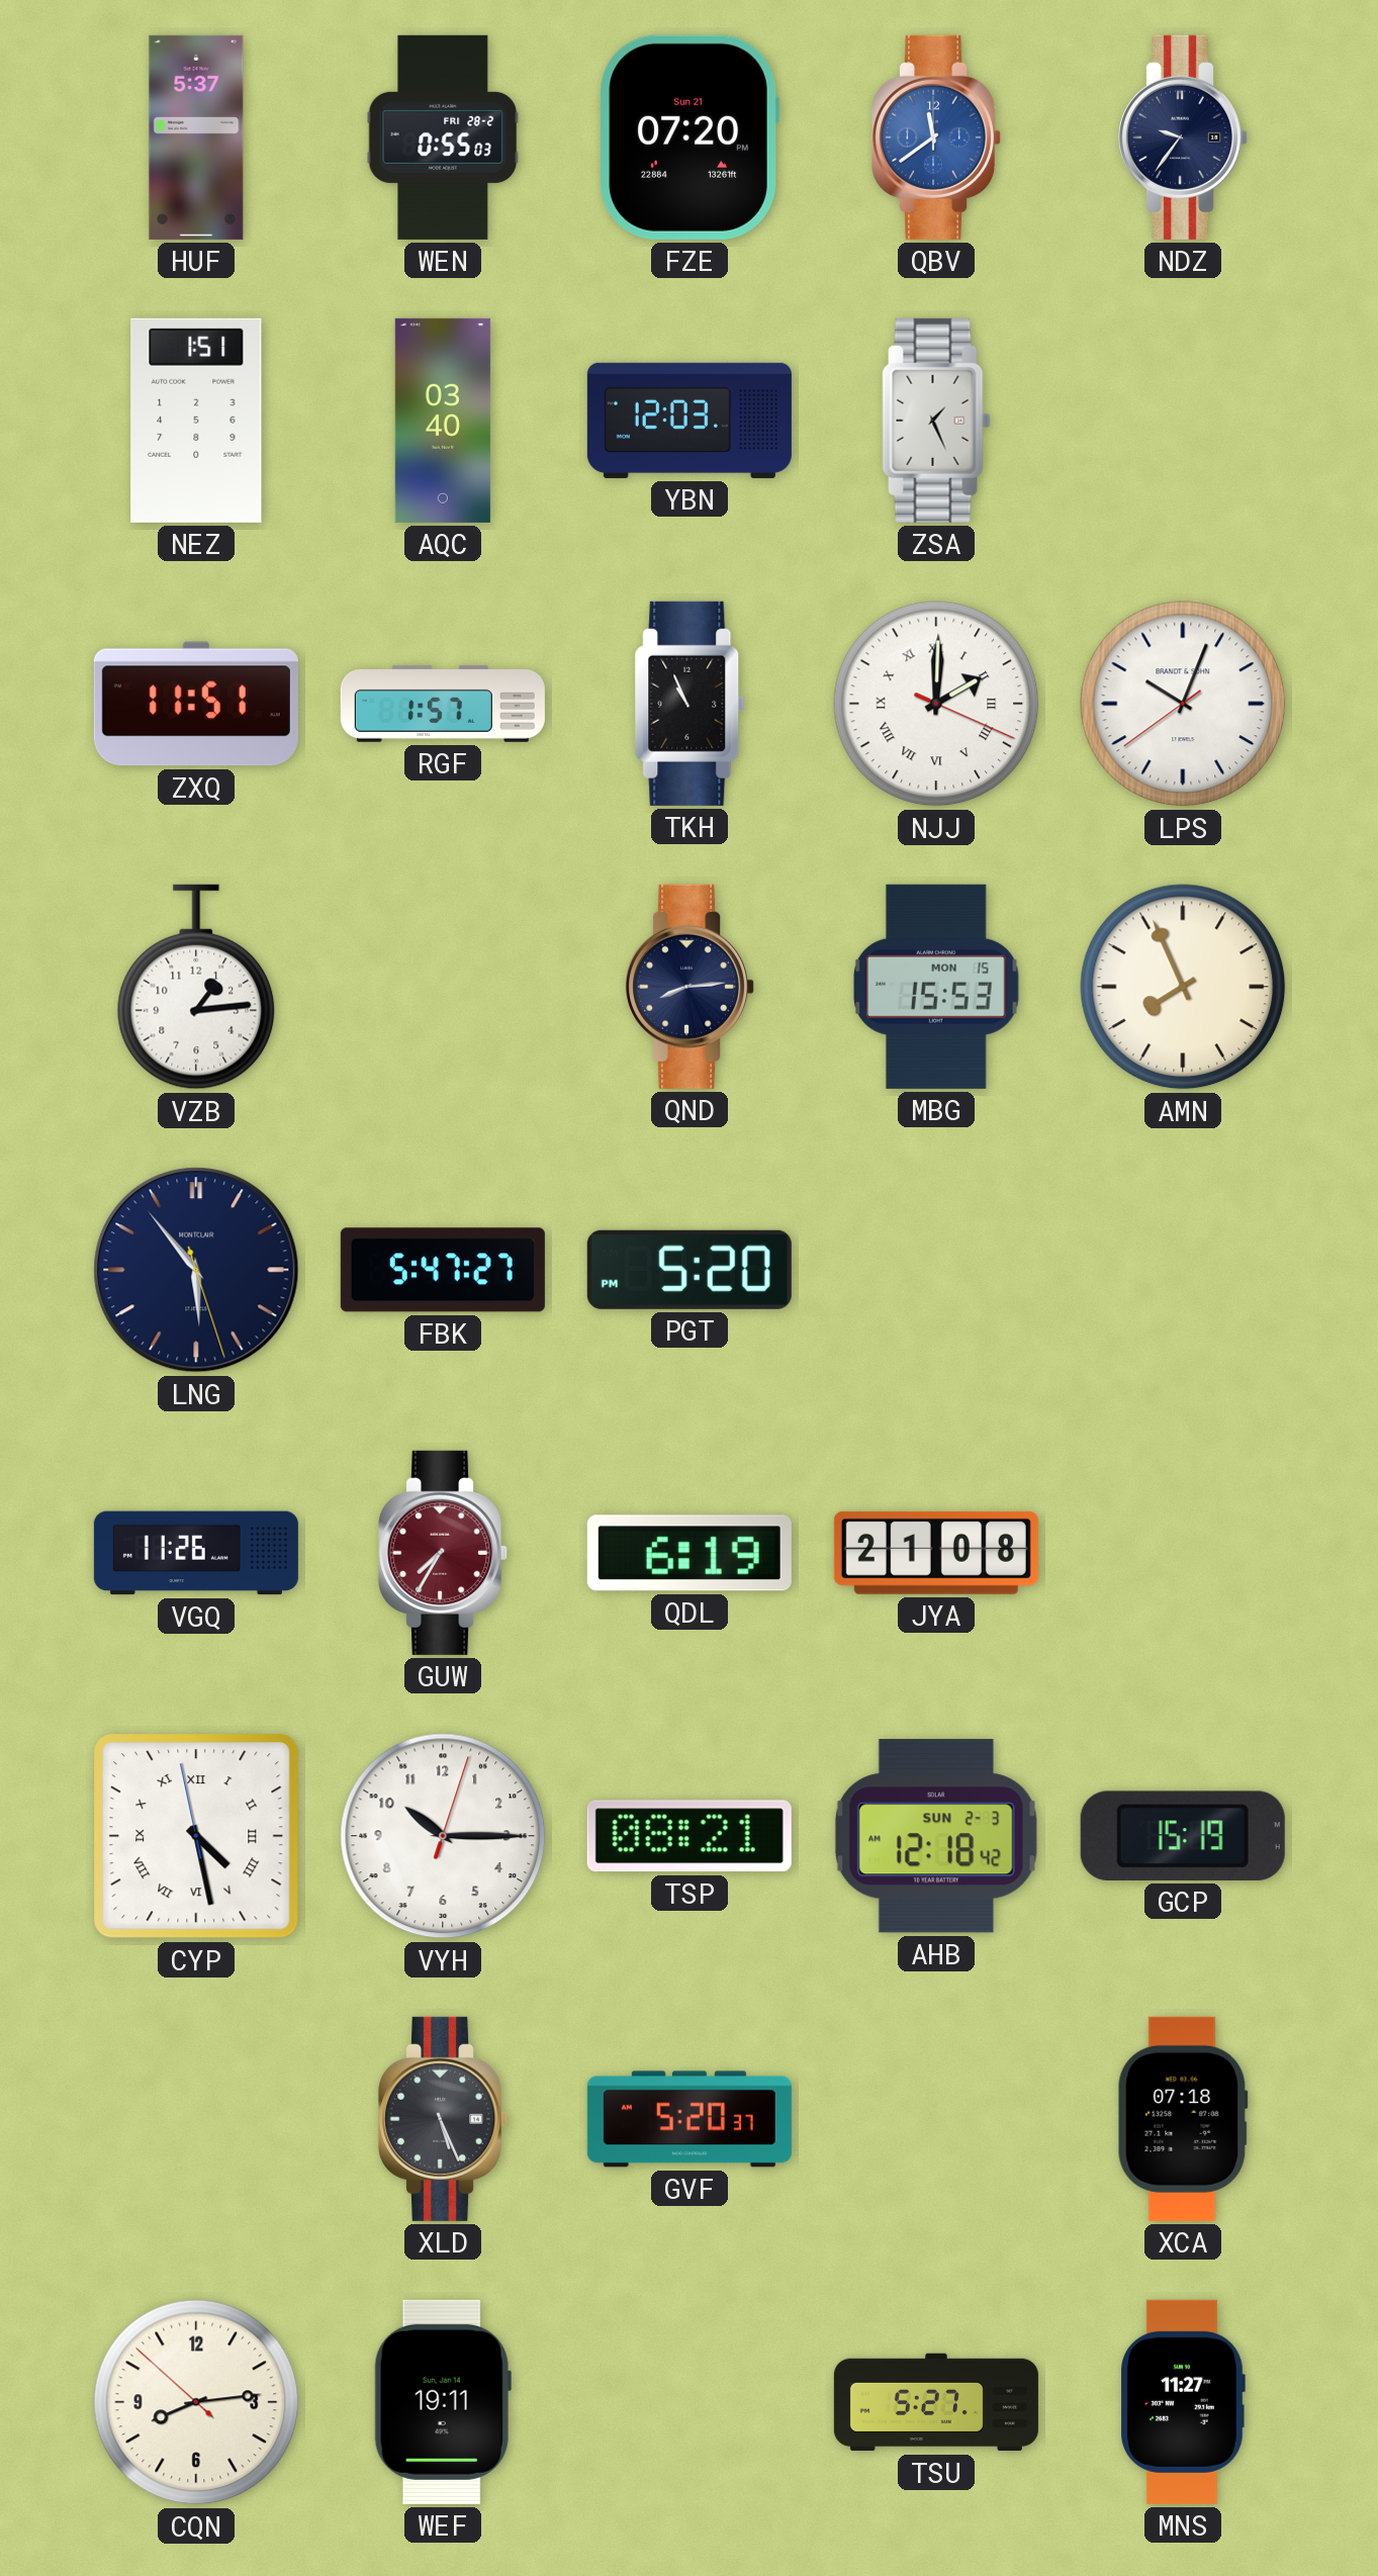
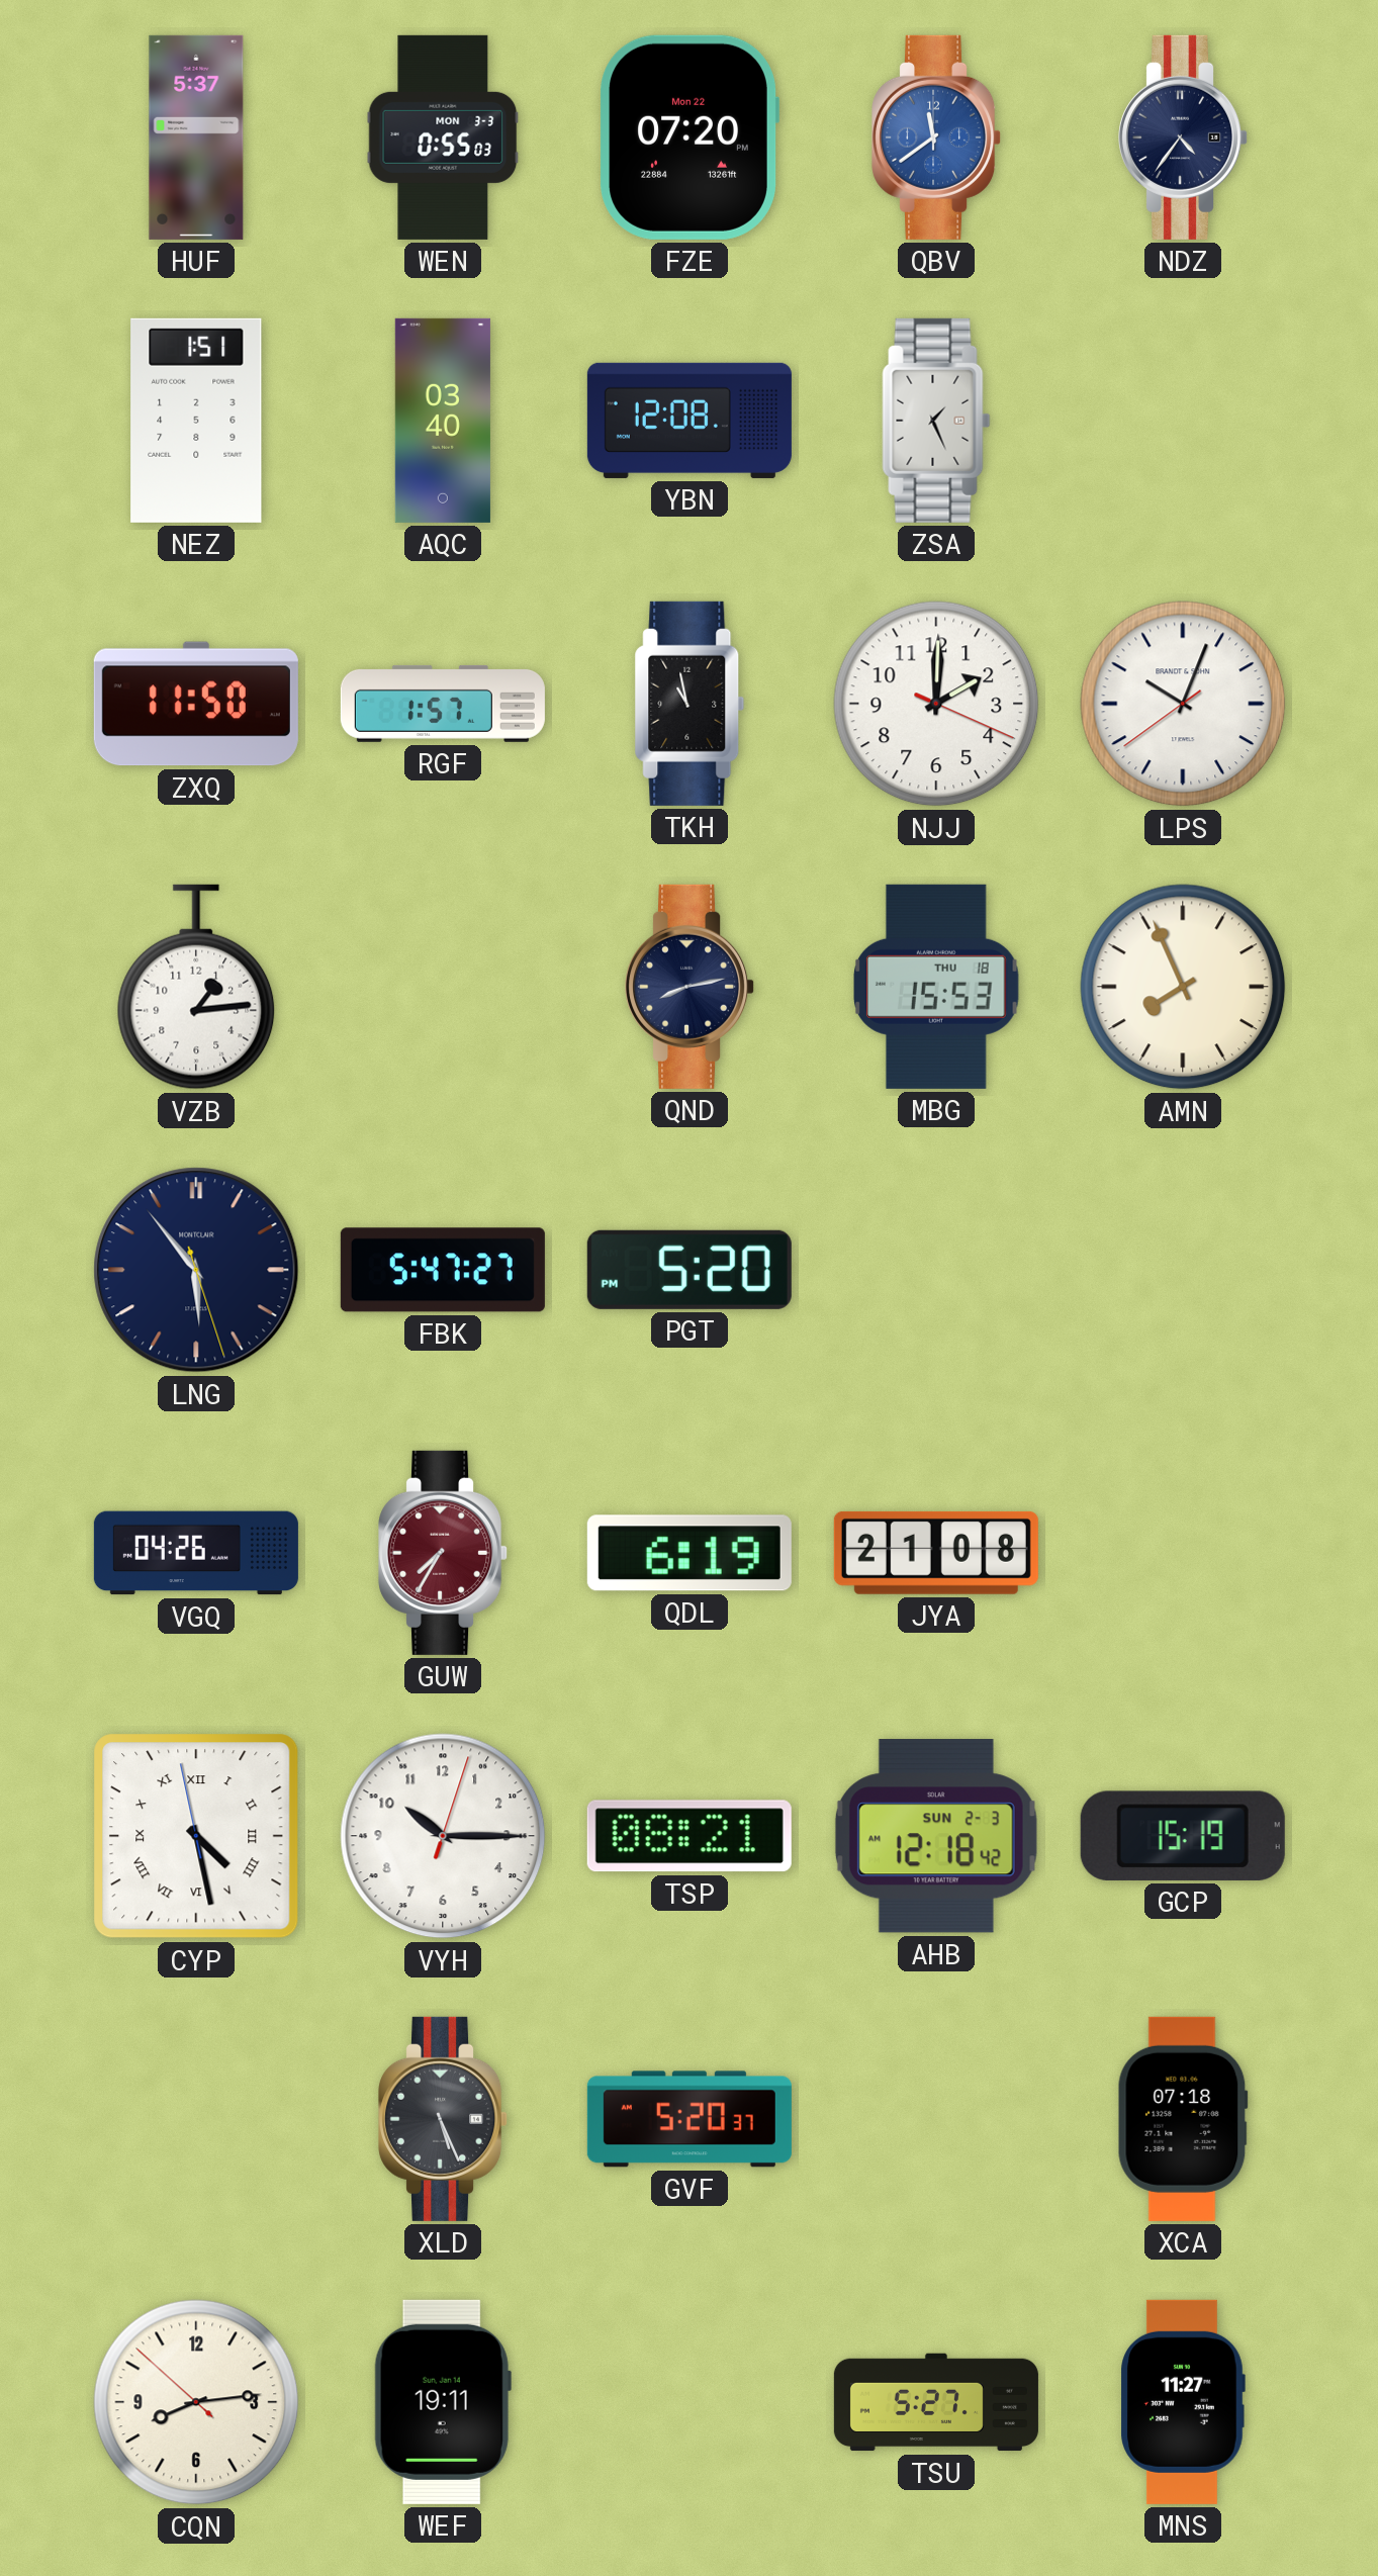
WEN date: FRI 28-2 -> MON 3-3
FZE date: Sun 21 -> Mon 22
NDZ: 9:36 -> 4:36
YBN: 12:03 -> 12:08
ZXQ: 11:51 -> 11:50
TKH: 10:56 -> 10:58
NJJ numerals: Roman -> Arabic
QND: 8:14 -> 8:13
MBG date: MON 15 -> THU 18
VGQ: 11:26 -> 04:26
